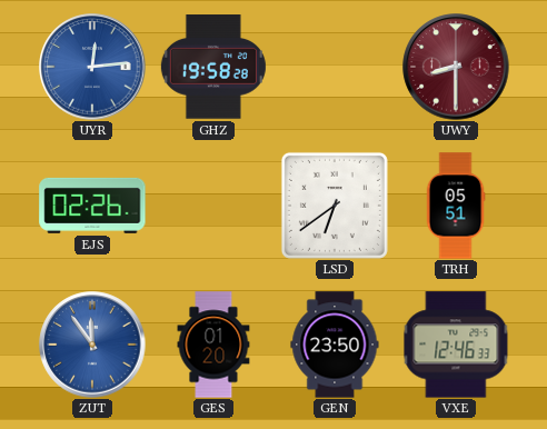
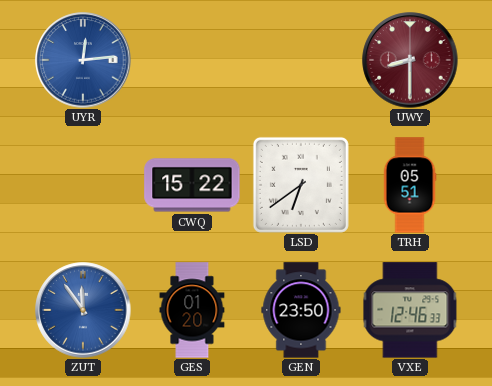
GHZ: 19:58 -> none
EJS: 02:26 -> none
CWQ: none -> 15:22
